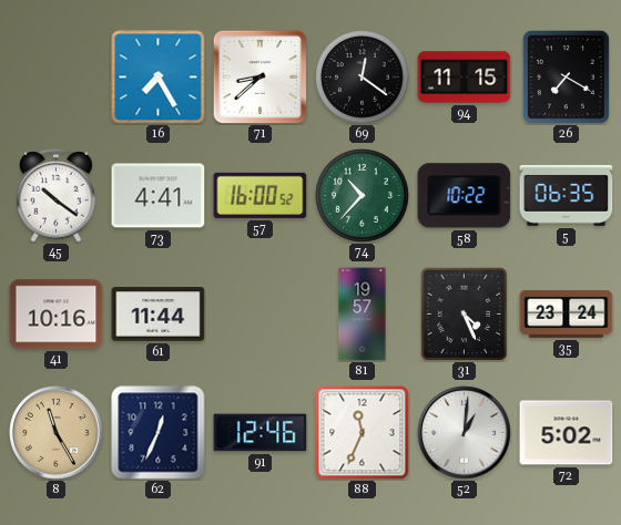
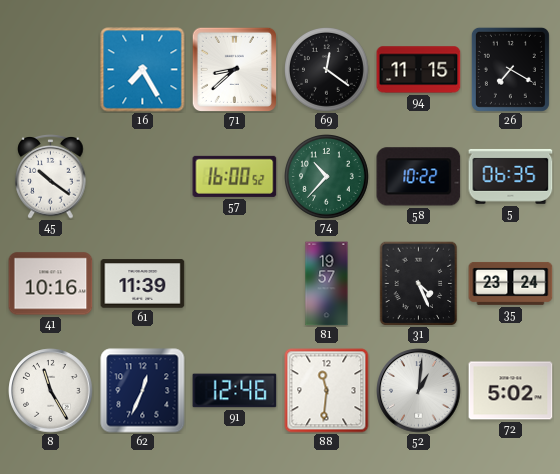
73: 4:41 -> none
61: 11:44 -> 11:39
8 dial: champagne -> white
88: 11:34 -> 11:31
